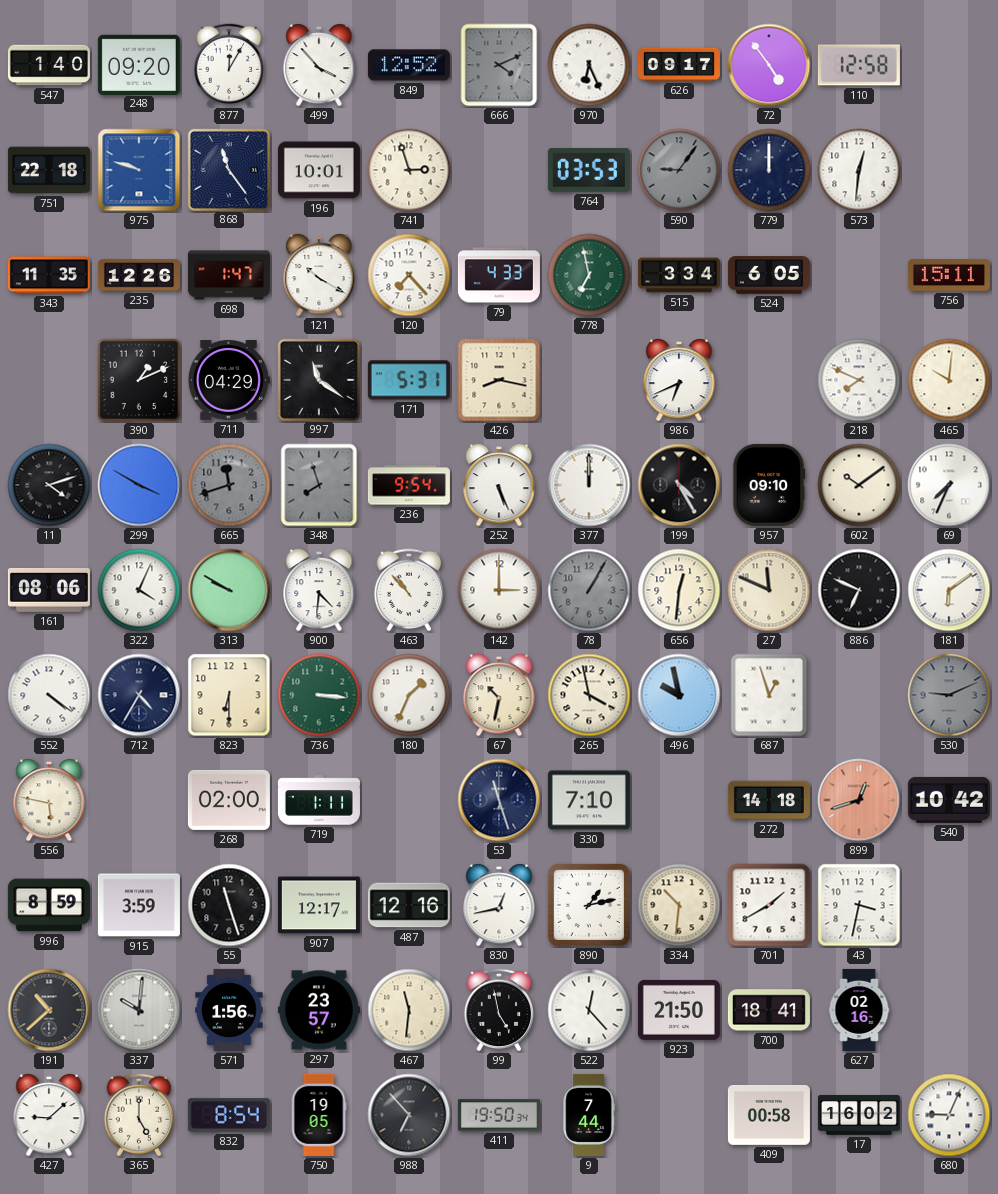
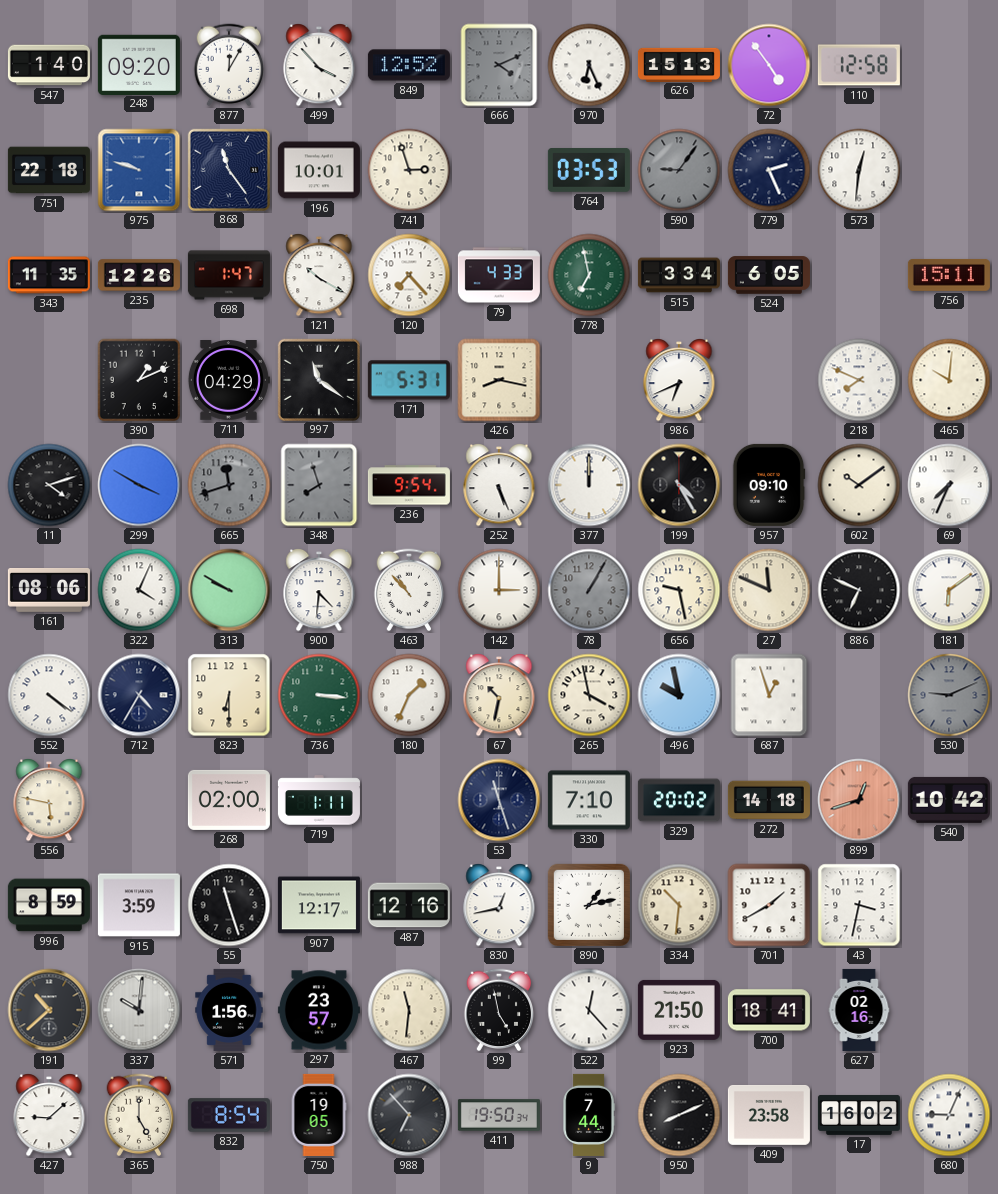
626: 09:17 -> 15:13
779: 12:00 -> 2:26
656: 12:31 -> 9:28
329: none -> 20:02
950: none -> 8:11
409: 00:58 -> 23:58
